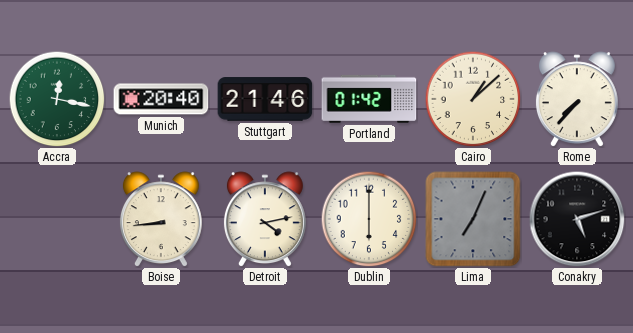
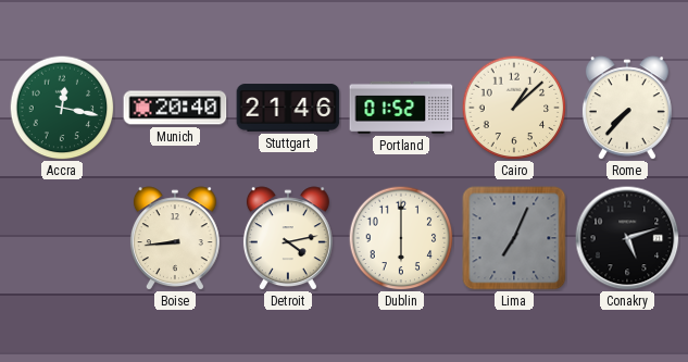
Portland: 01:42 -> 01:52
